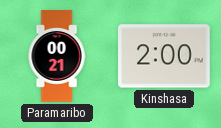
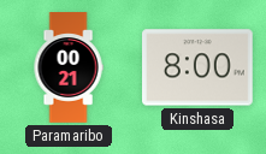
Kinshasa: 2:00 -> 8:00
